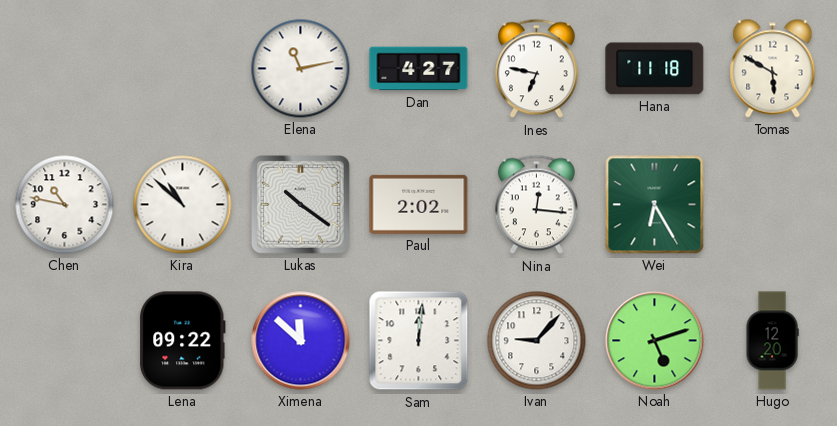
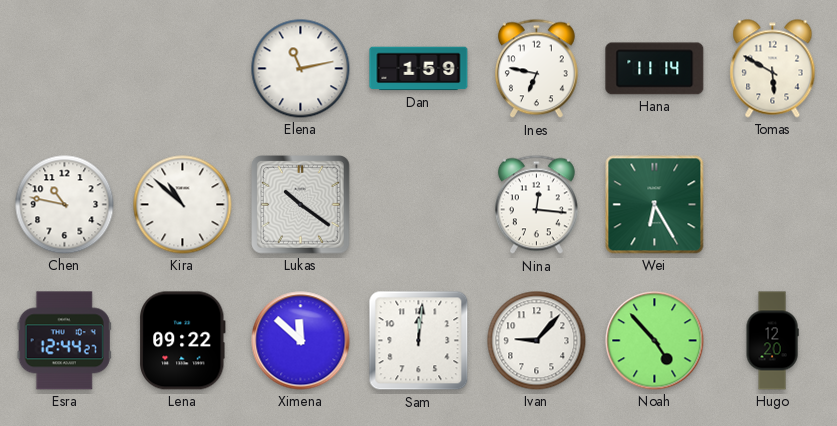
Dan: 4:27 -> 1:59
Hana: 11:18 -> 11:14
Paul: 2:02 -> none
Esra: none -> 12:44
Noah: 5:12 -> 4:53
